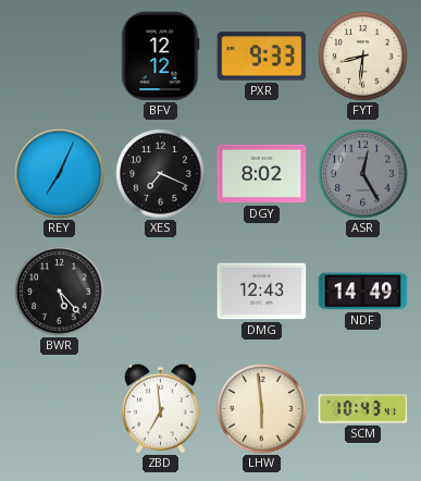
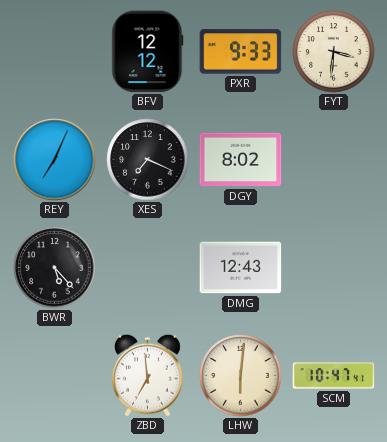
FYT: 8:31 -> 3:31
ASR: 12:25 -> none
NDF: 14:49 -> none
LHW: 5:59 -> 6:01
SCM: 10:43 -> 10:47
